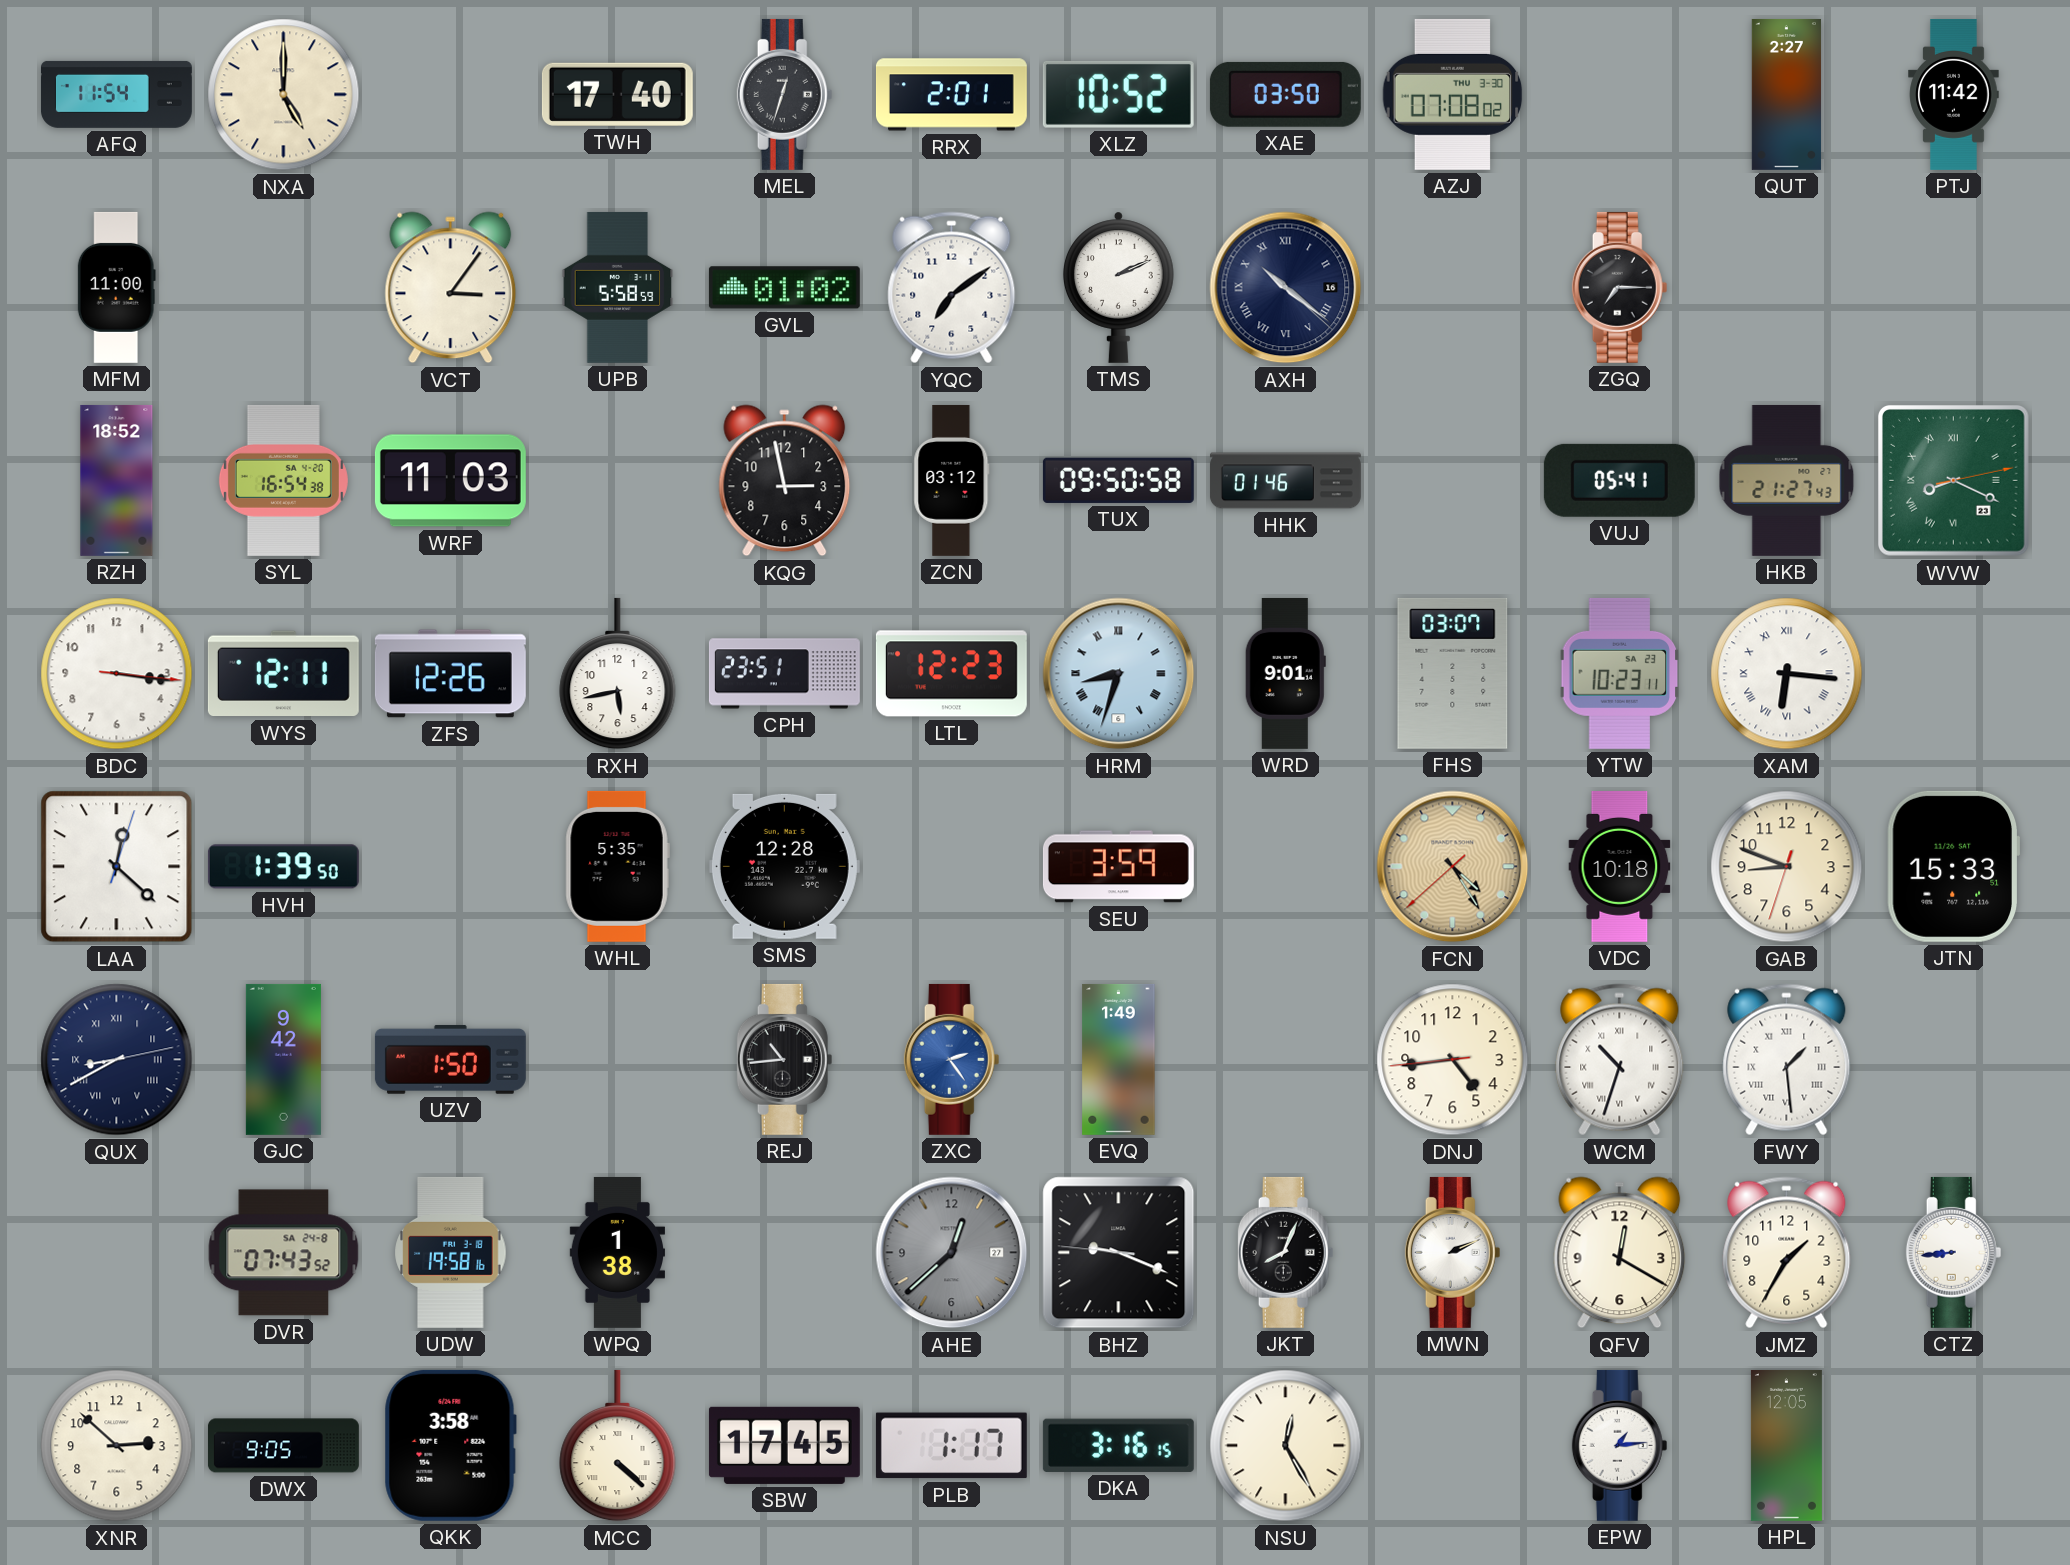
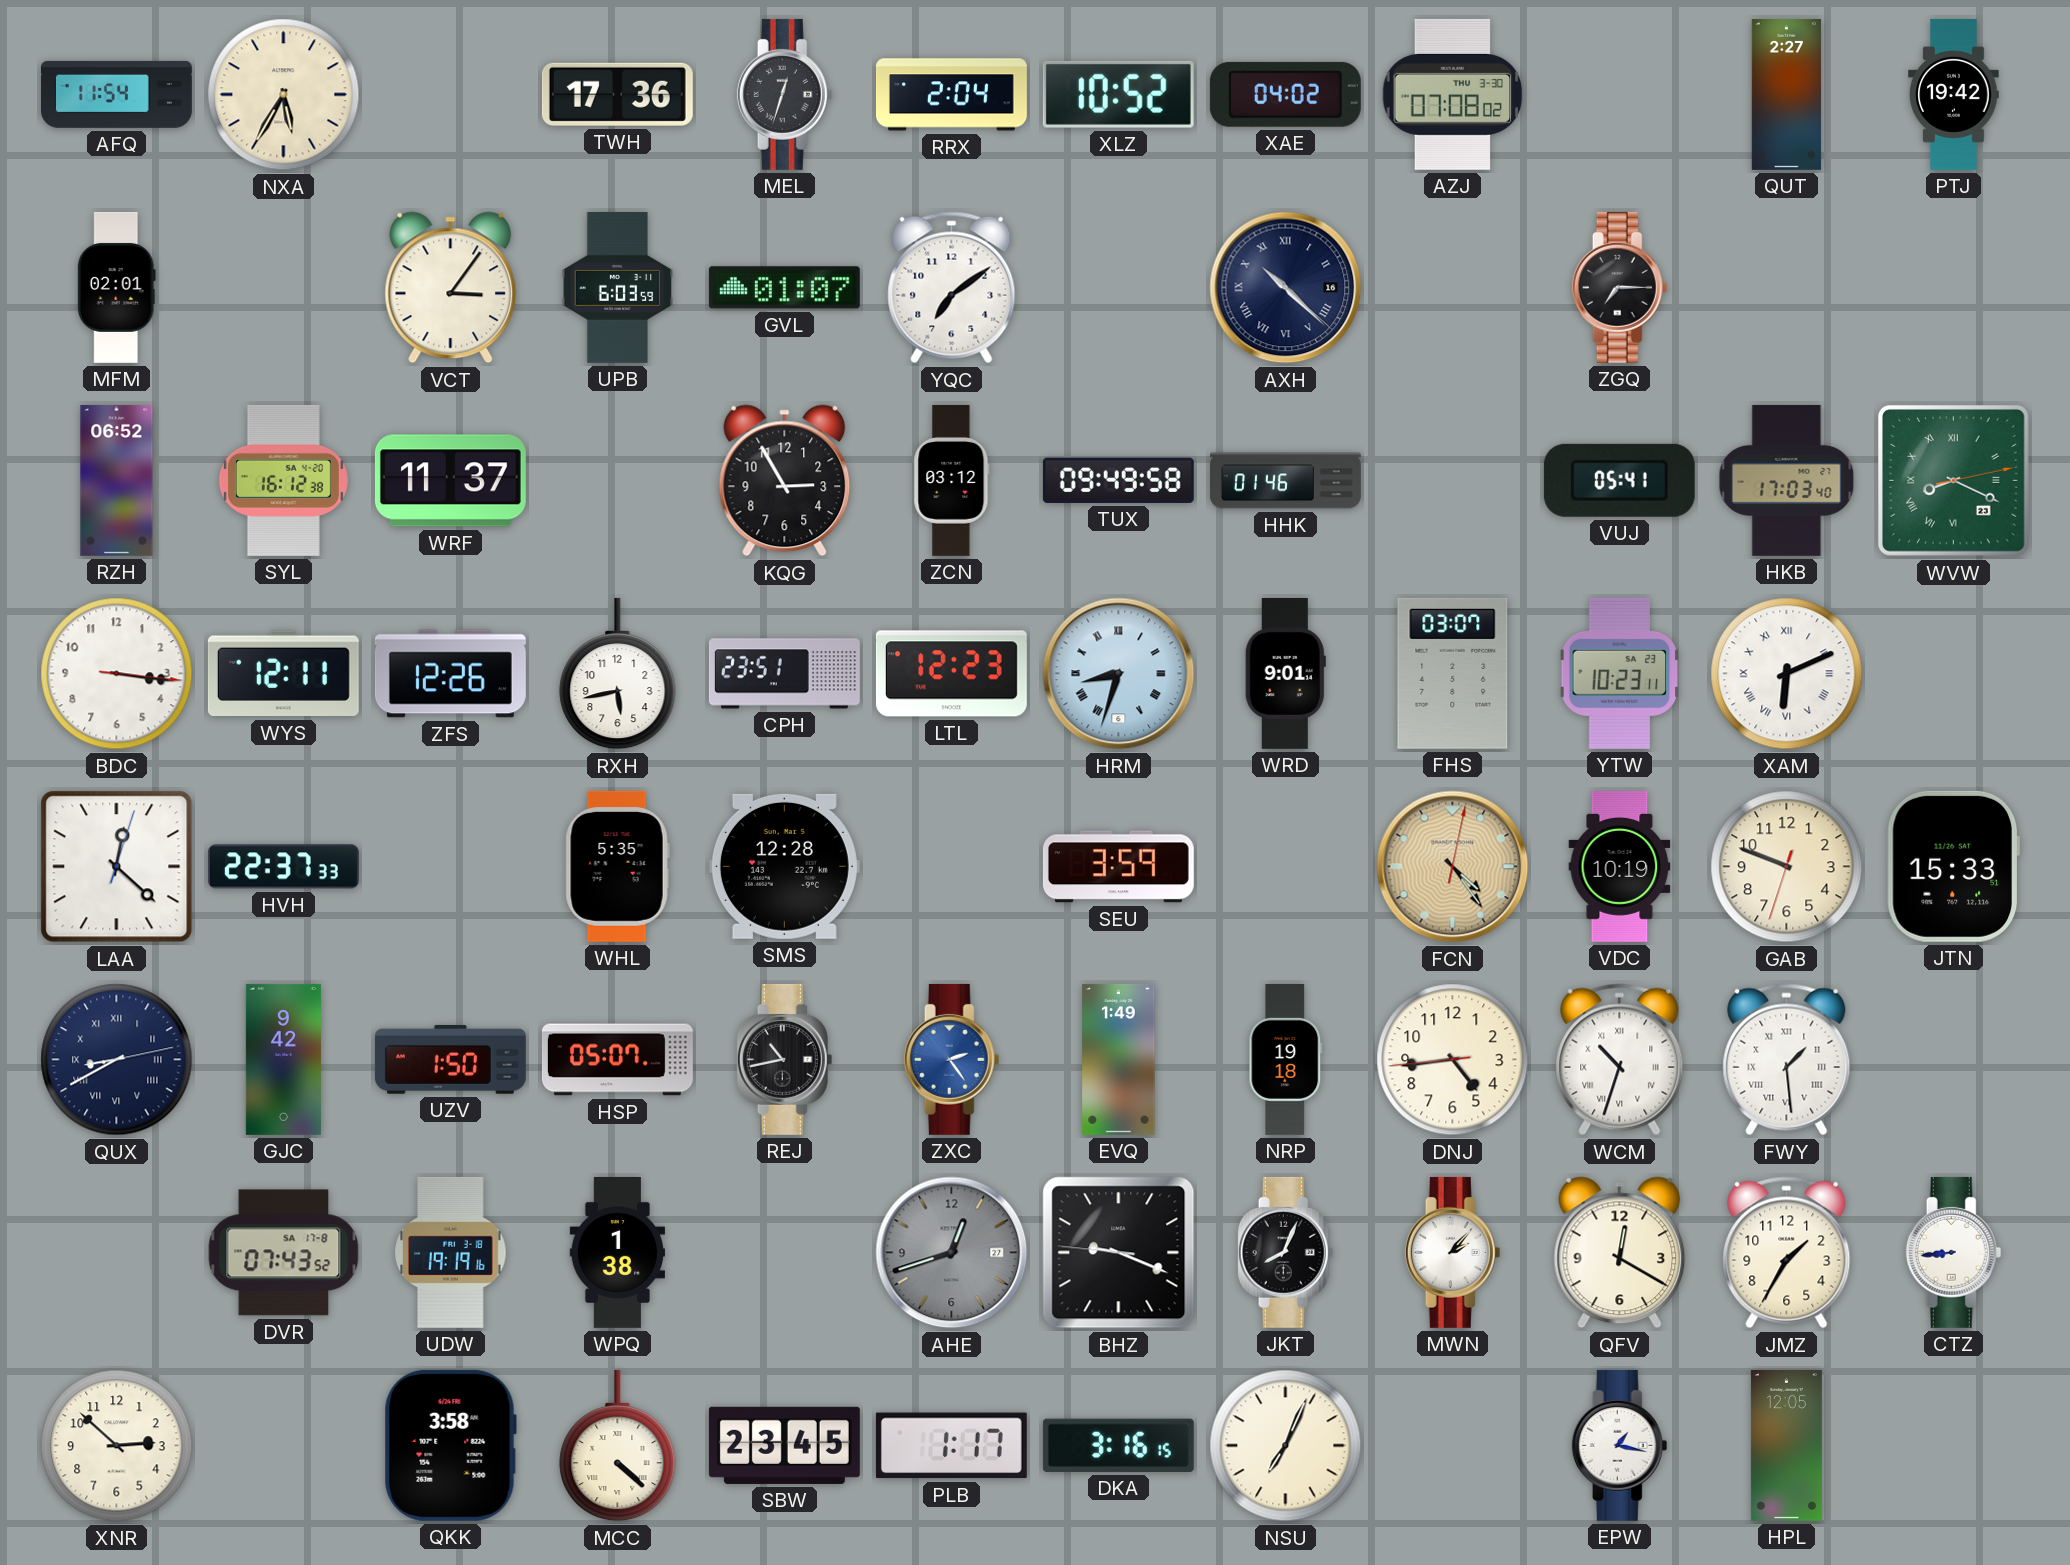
NXA: 5:00 -> 5:35
TWH: 17:40 -> 17:36
RRX: 2:01 -> 2:04
XAE: 03:50 -> 04:02
PTJ: 11:42 -> 19:42
MFM: 11:00 -> 02:01
UPB: 5:58 -> 6:03
GVL: 01:02 -> 01:07
TMS: 2:11 -> none
AXH: 10:21 -> 10:22
RZH: 18:52 -> 06:52
SYL: 16:54 -> 16:12
WRF: 11:03 -> 11:37
KQG: 2:58 -> 2:55
TUX: 09:50 -> 09:49
HKB: 21:27 -> 17:03
XAM: 6:16 -> 6:11
HVH: 1:39 -> 22:37
FCN: 4:24:38 -> 4:24:02
VDC: 10:18 -> 10:19
GAB: 8:48 -> 9:48
HSP: none -> 05:07
REJ: 10:44 -> 10:43
NRP: none -> 19:18
DVR date: SA 24-8 -> SA 17-8
UDW: 19:58 -> 19:19
AHE: 12:38 -> 12:42
MWN: 2:11 -> 2:07
DWX: 9:05 -> none
SBW: 17:45 -> 23:45
NSU: 12:25 -> 7:04
EPW: 1:14 -> 1:17
